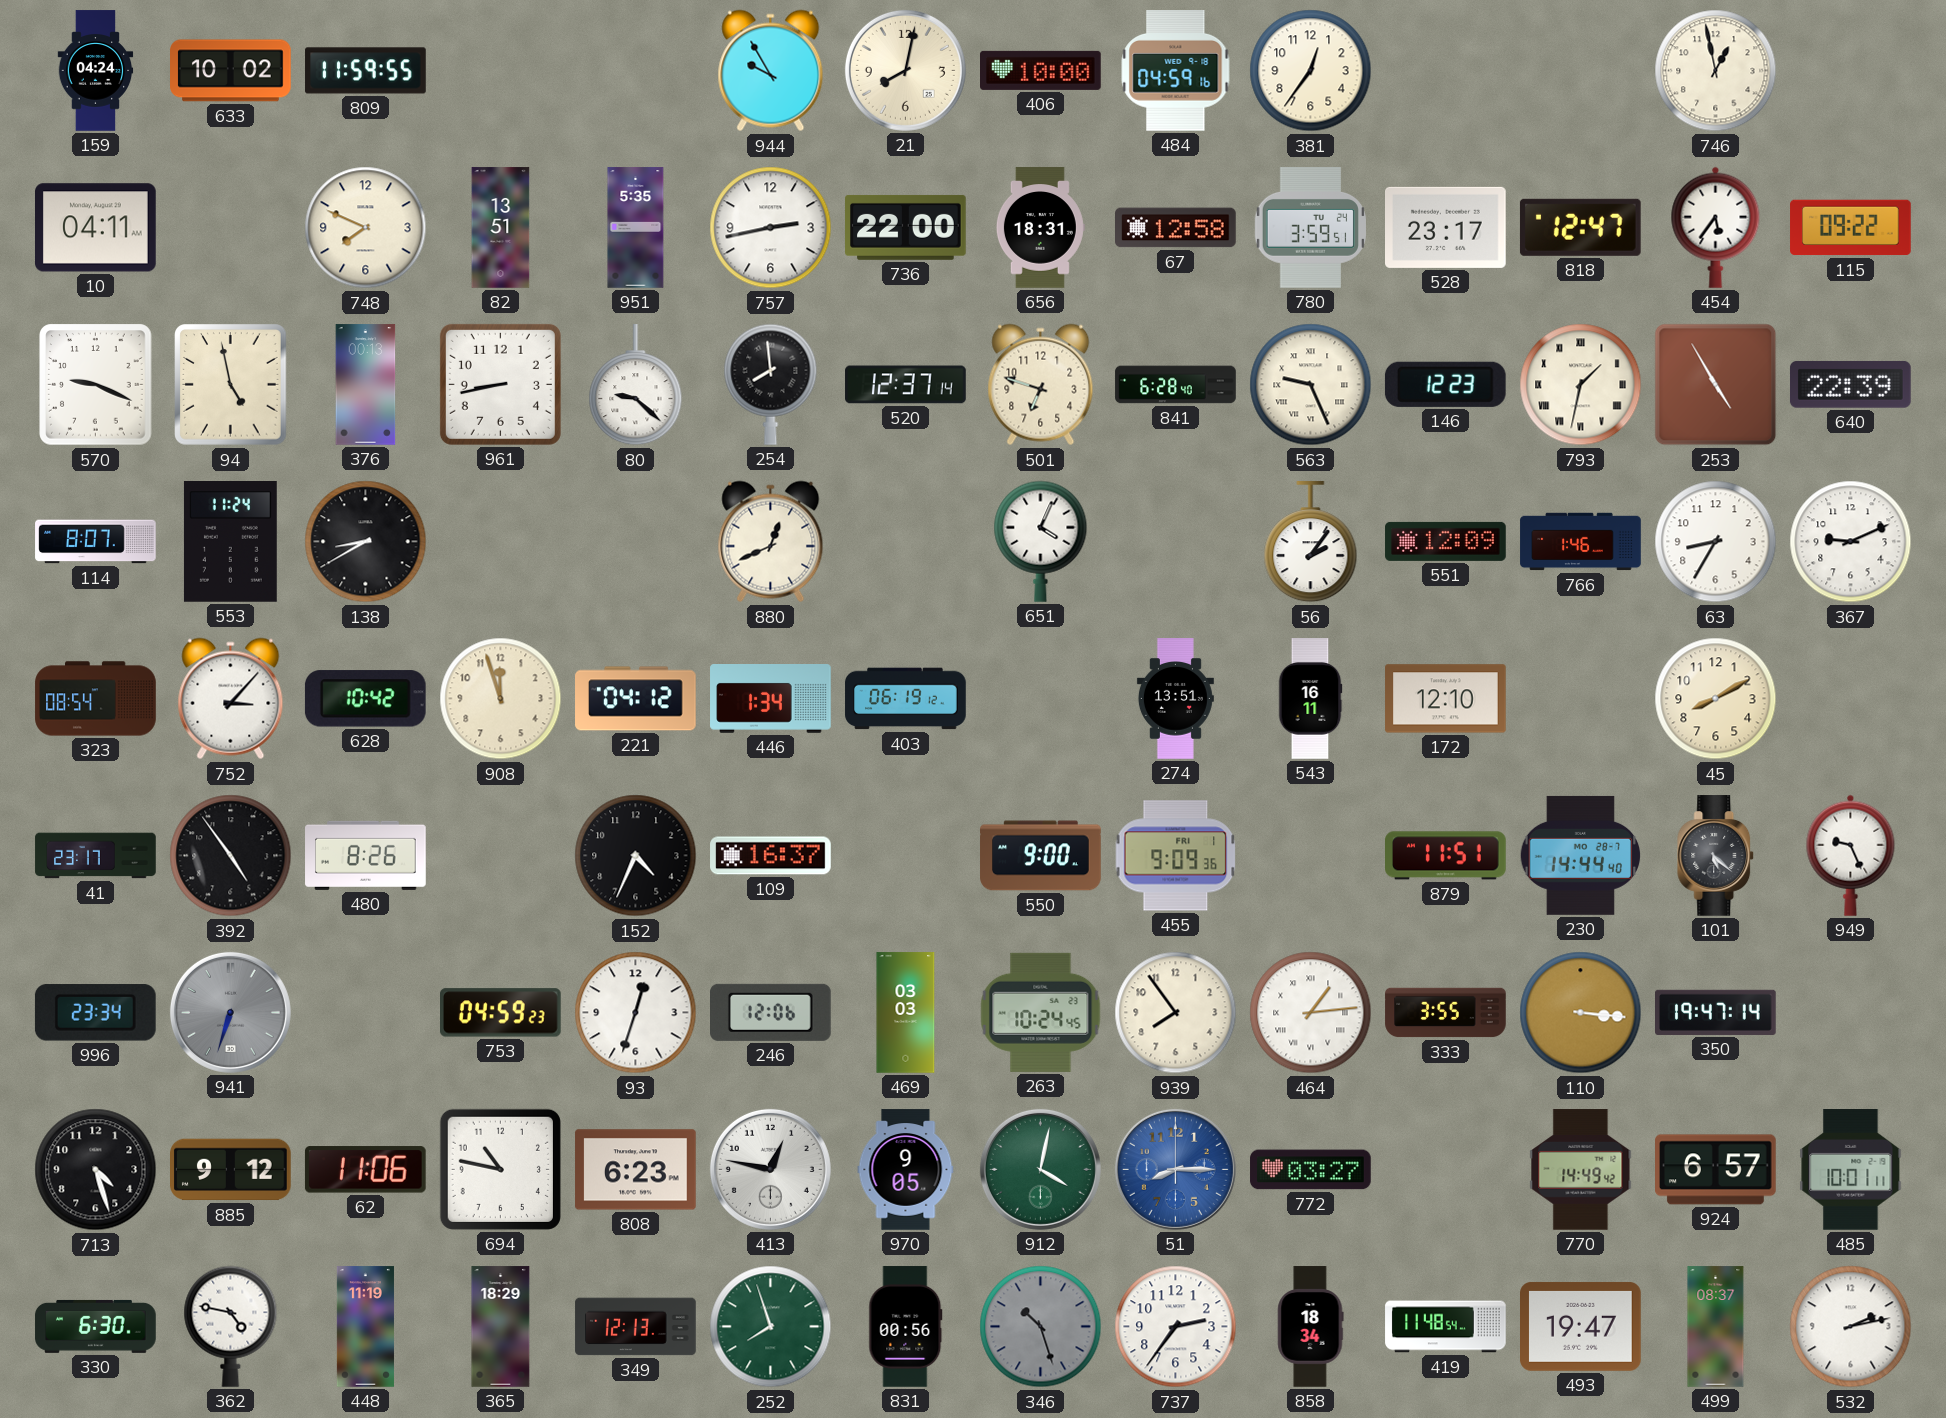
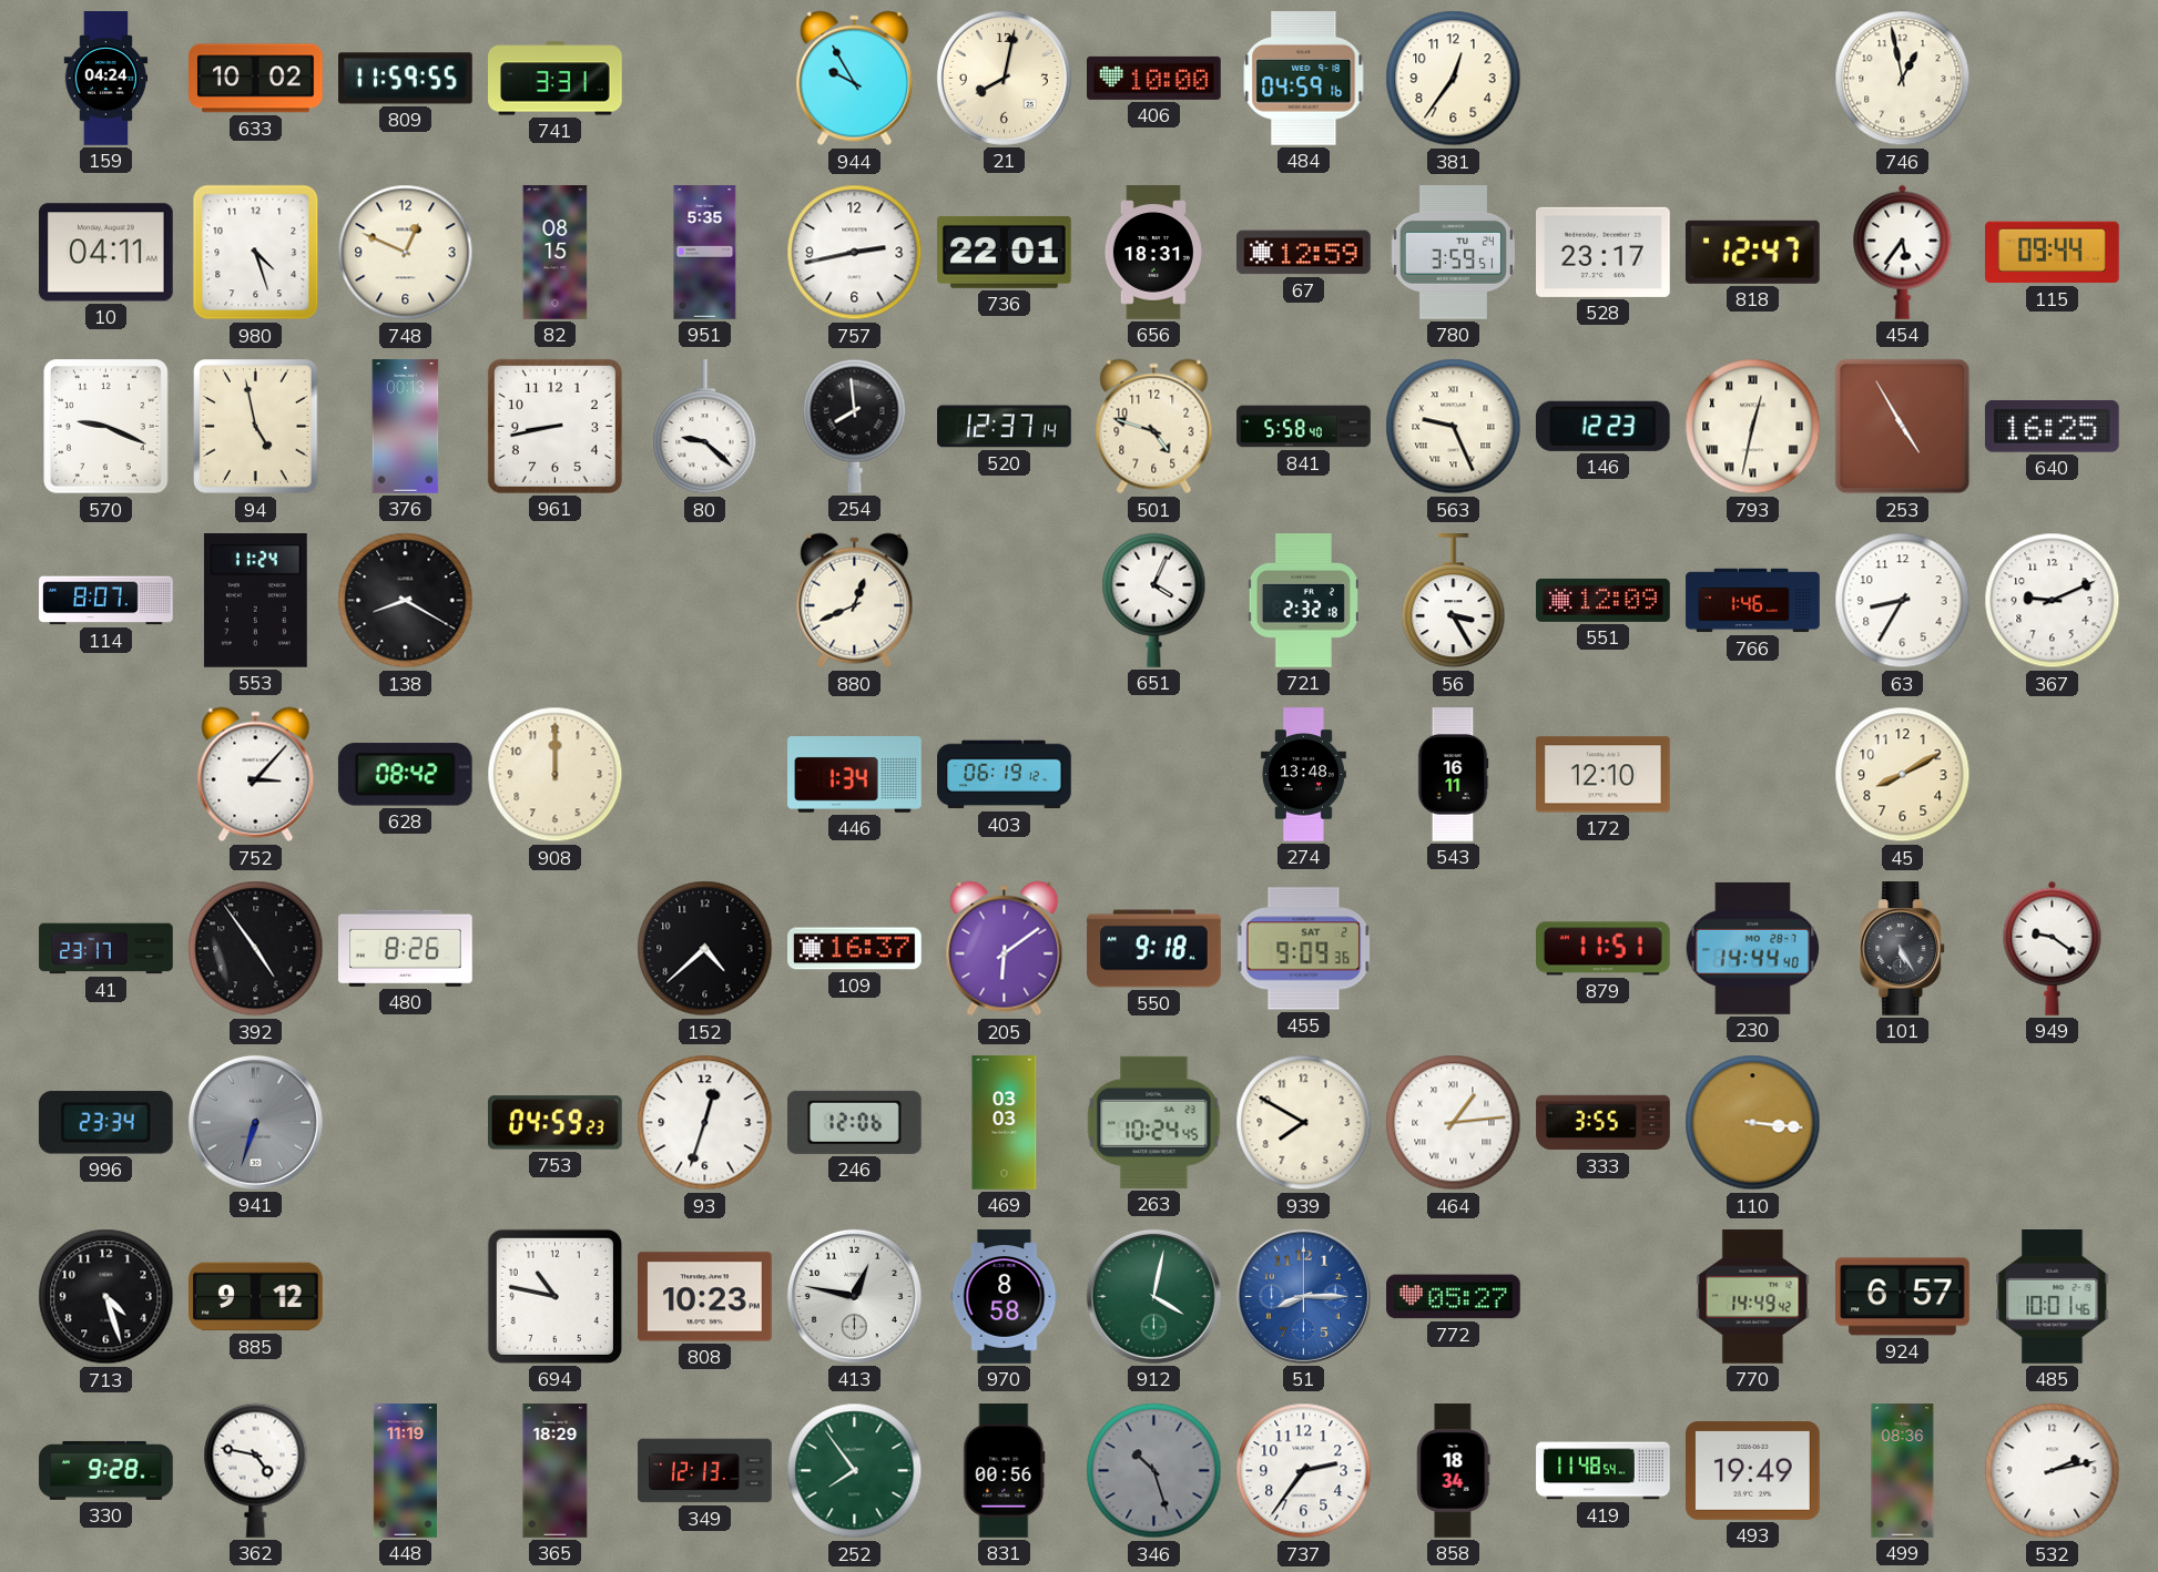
741: none -> 3:31
980: none -> 4:27
748: 7:49 -> 12:49
82: 13:51 -> 08:15
736: 22:00 -> 22:01
67: 12:58 -> 12:59
115: 09:22 -> 09:44
501: 6:48 -> 4:48
841: 6:28 -> 5:58
793: 1:32 -> 12:32
640: 22:39 -> 16:25
138: 8:40 -> 8:20
721: none -> 2:32
56: 2:06 -> 3:25
323: 08:54 -> none
628: 10:42 -> 08:42
908: 11:57 -> 12:00
221: 04:12 -> none
274: 13:51 -> 13:48
152: 4:34 -> 4:38
205: none -> 6:09
550: 9:00 -> 9:18
455 date: FRI 1 -> SAT 2
101: 5:22 -> 5:25
949: 9:26 -> 9:21
939: 7:54 -> 7:50
350: 19:47 -> none
62: 11:06 -> none
808: 6:23 -> 10:23
970: 9:05 -> 8:58
772: 03:27 -> 05:27
485: 10:01:11 -> 10:01:46
330: 6:30 -> 9:28
252: 7:57 -> 7:54
493: 19:47 -> 19:49
499: 08:37 -> 08:36
